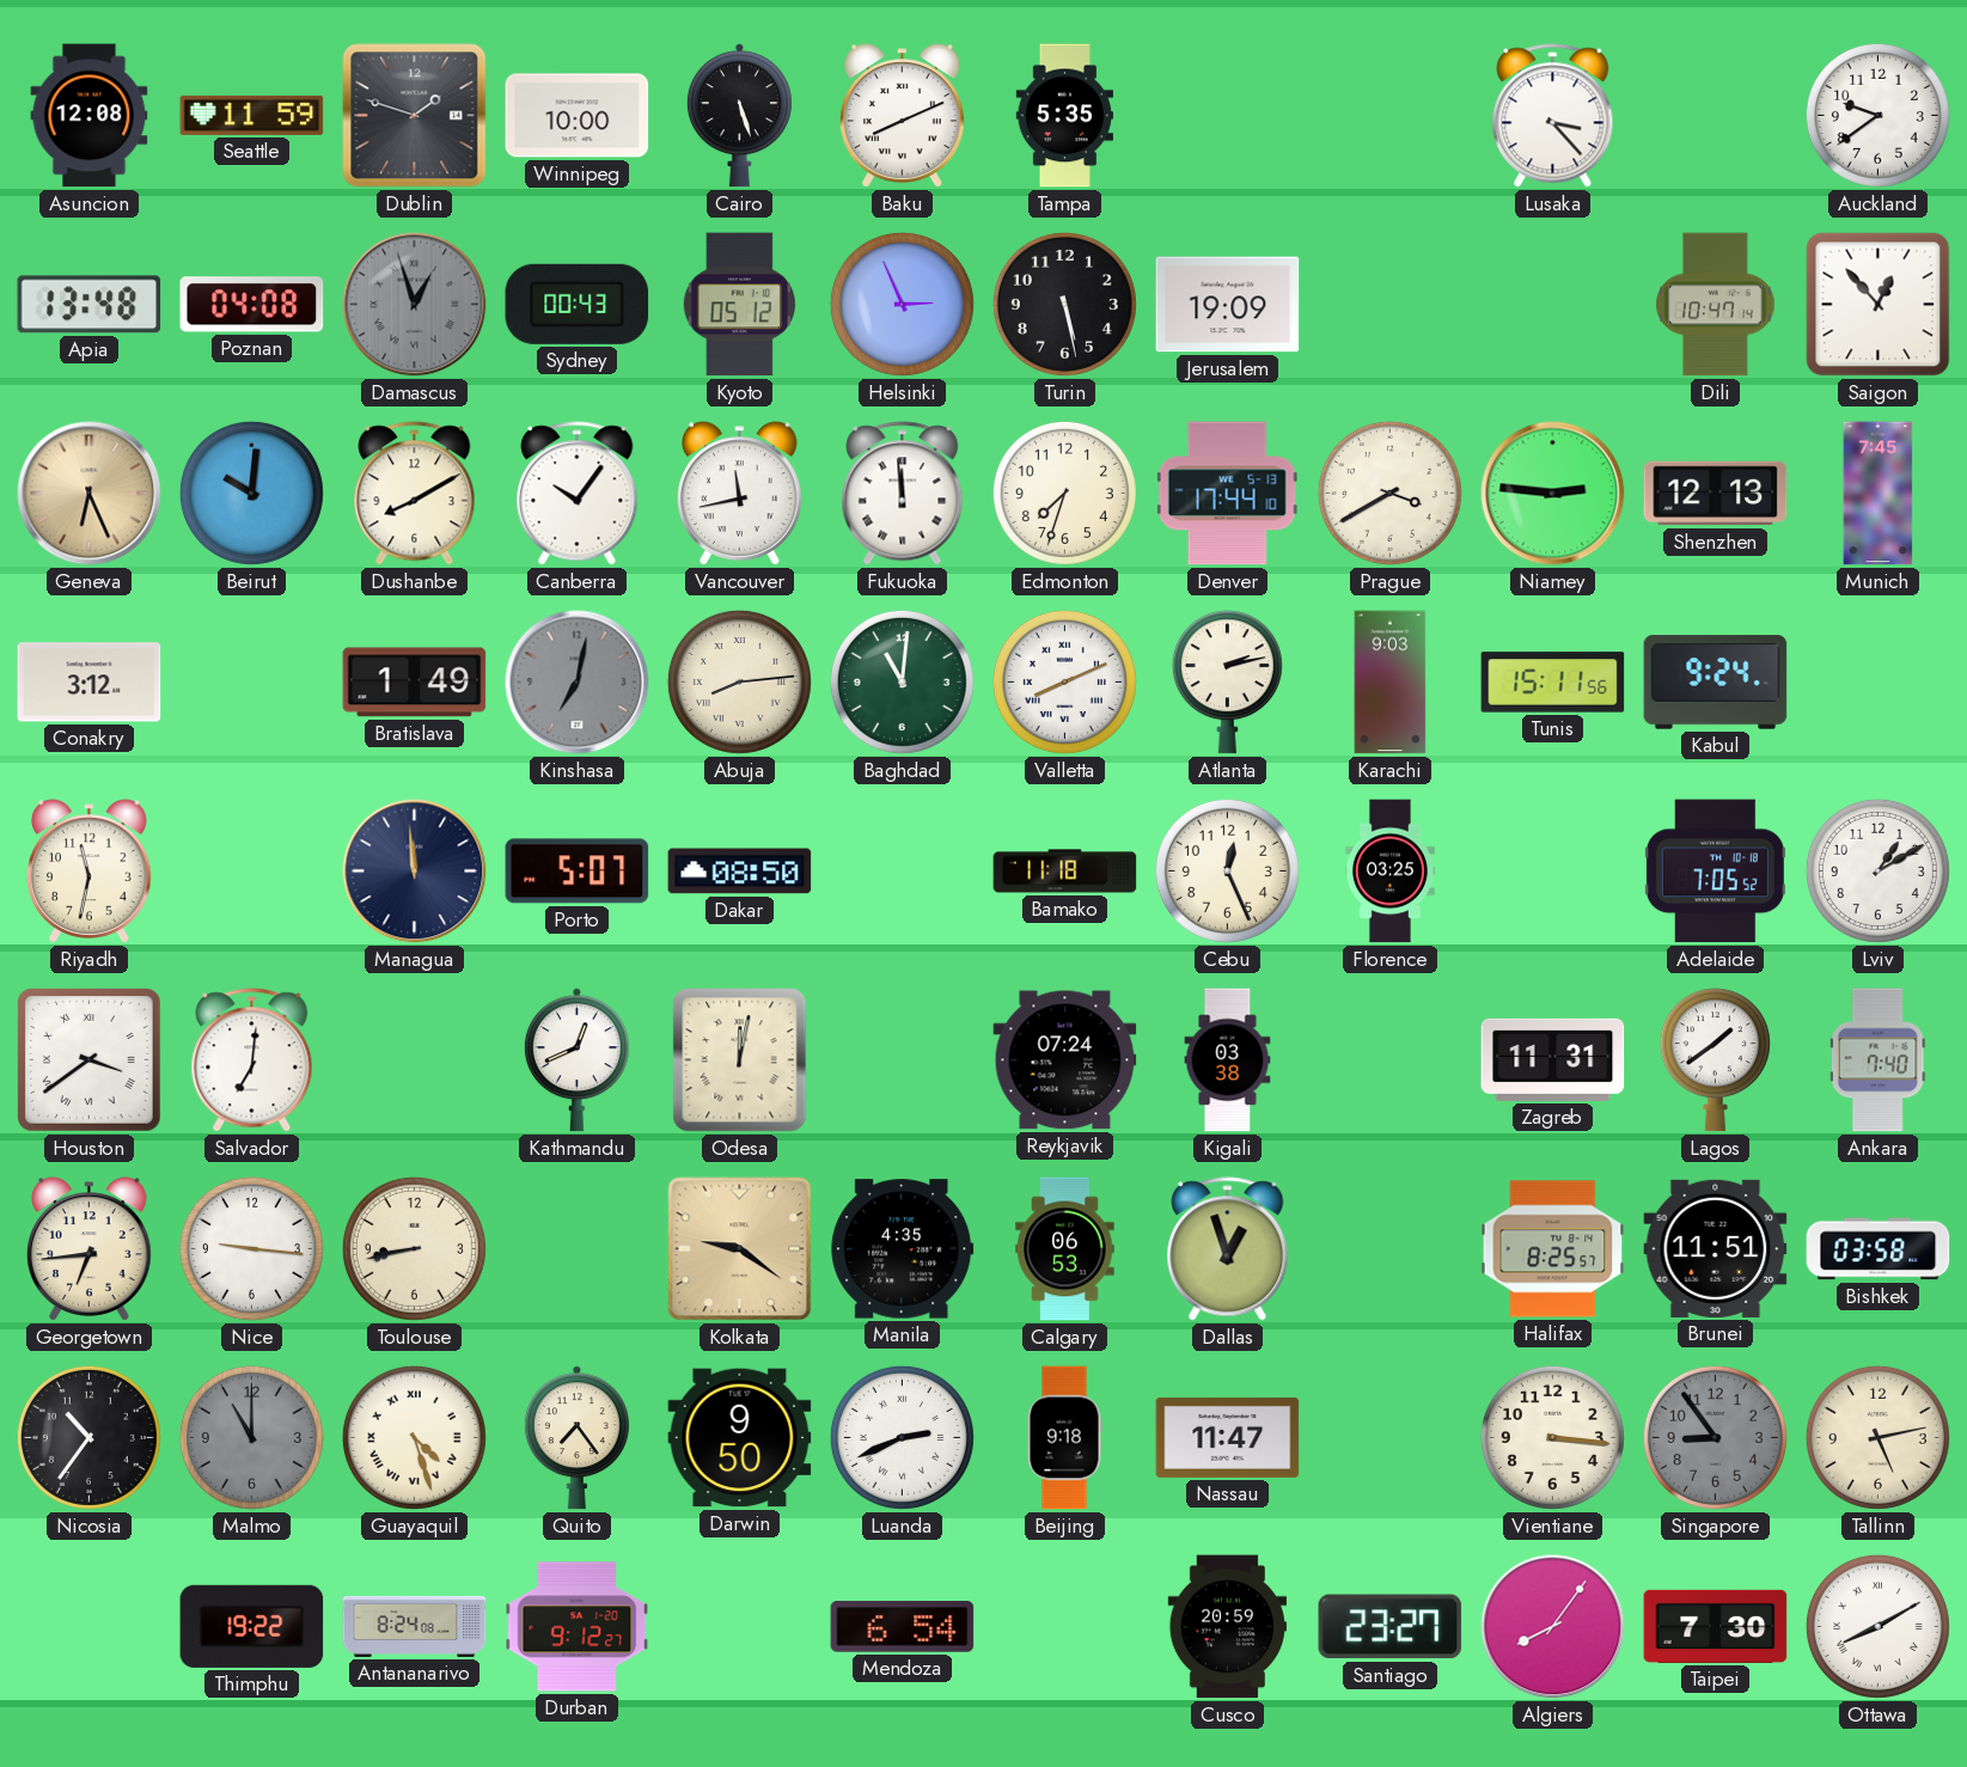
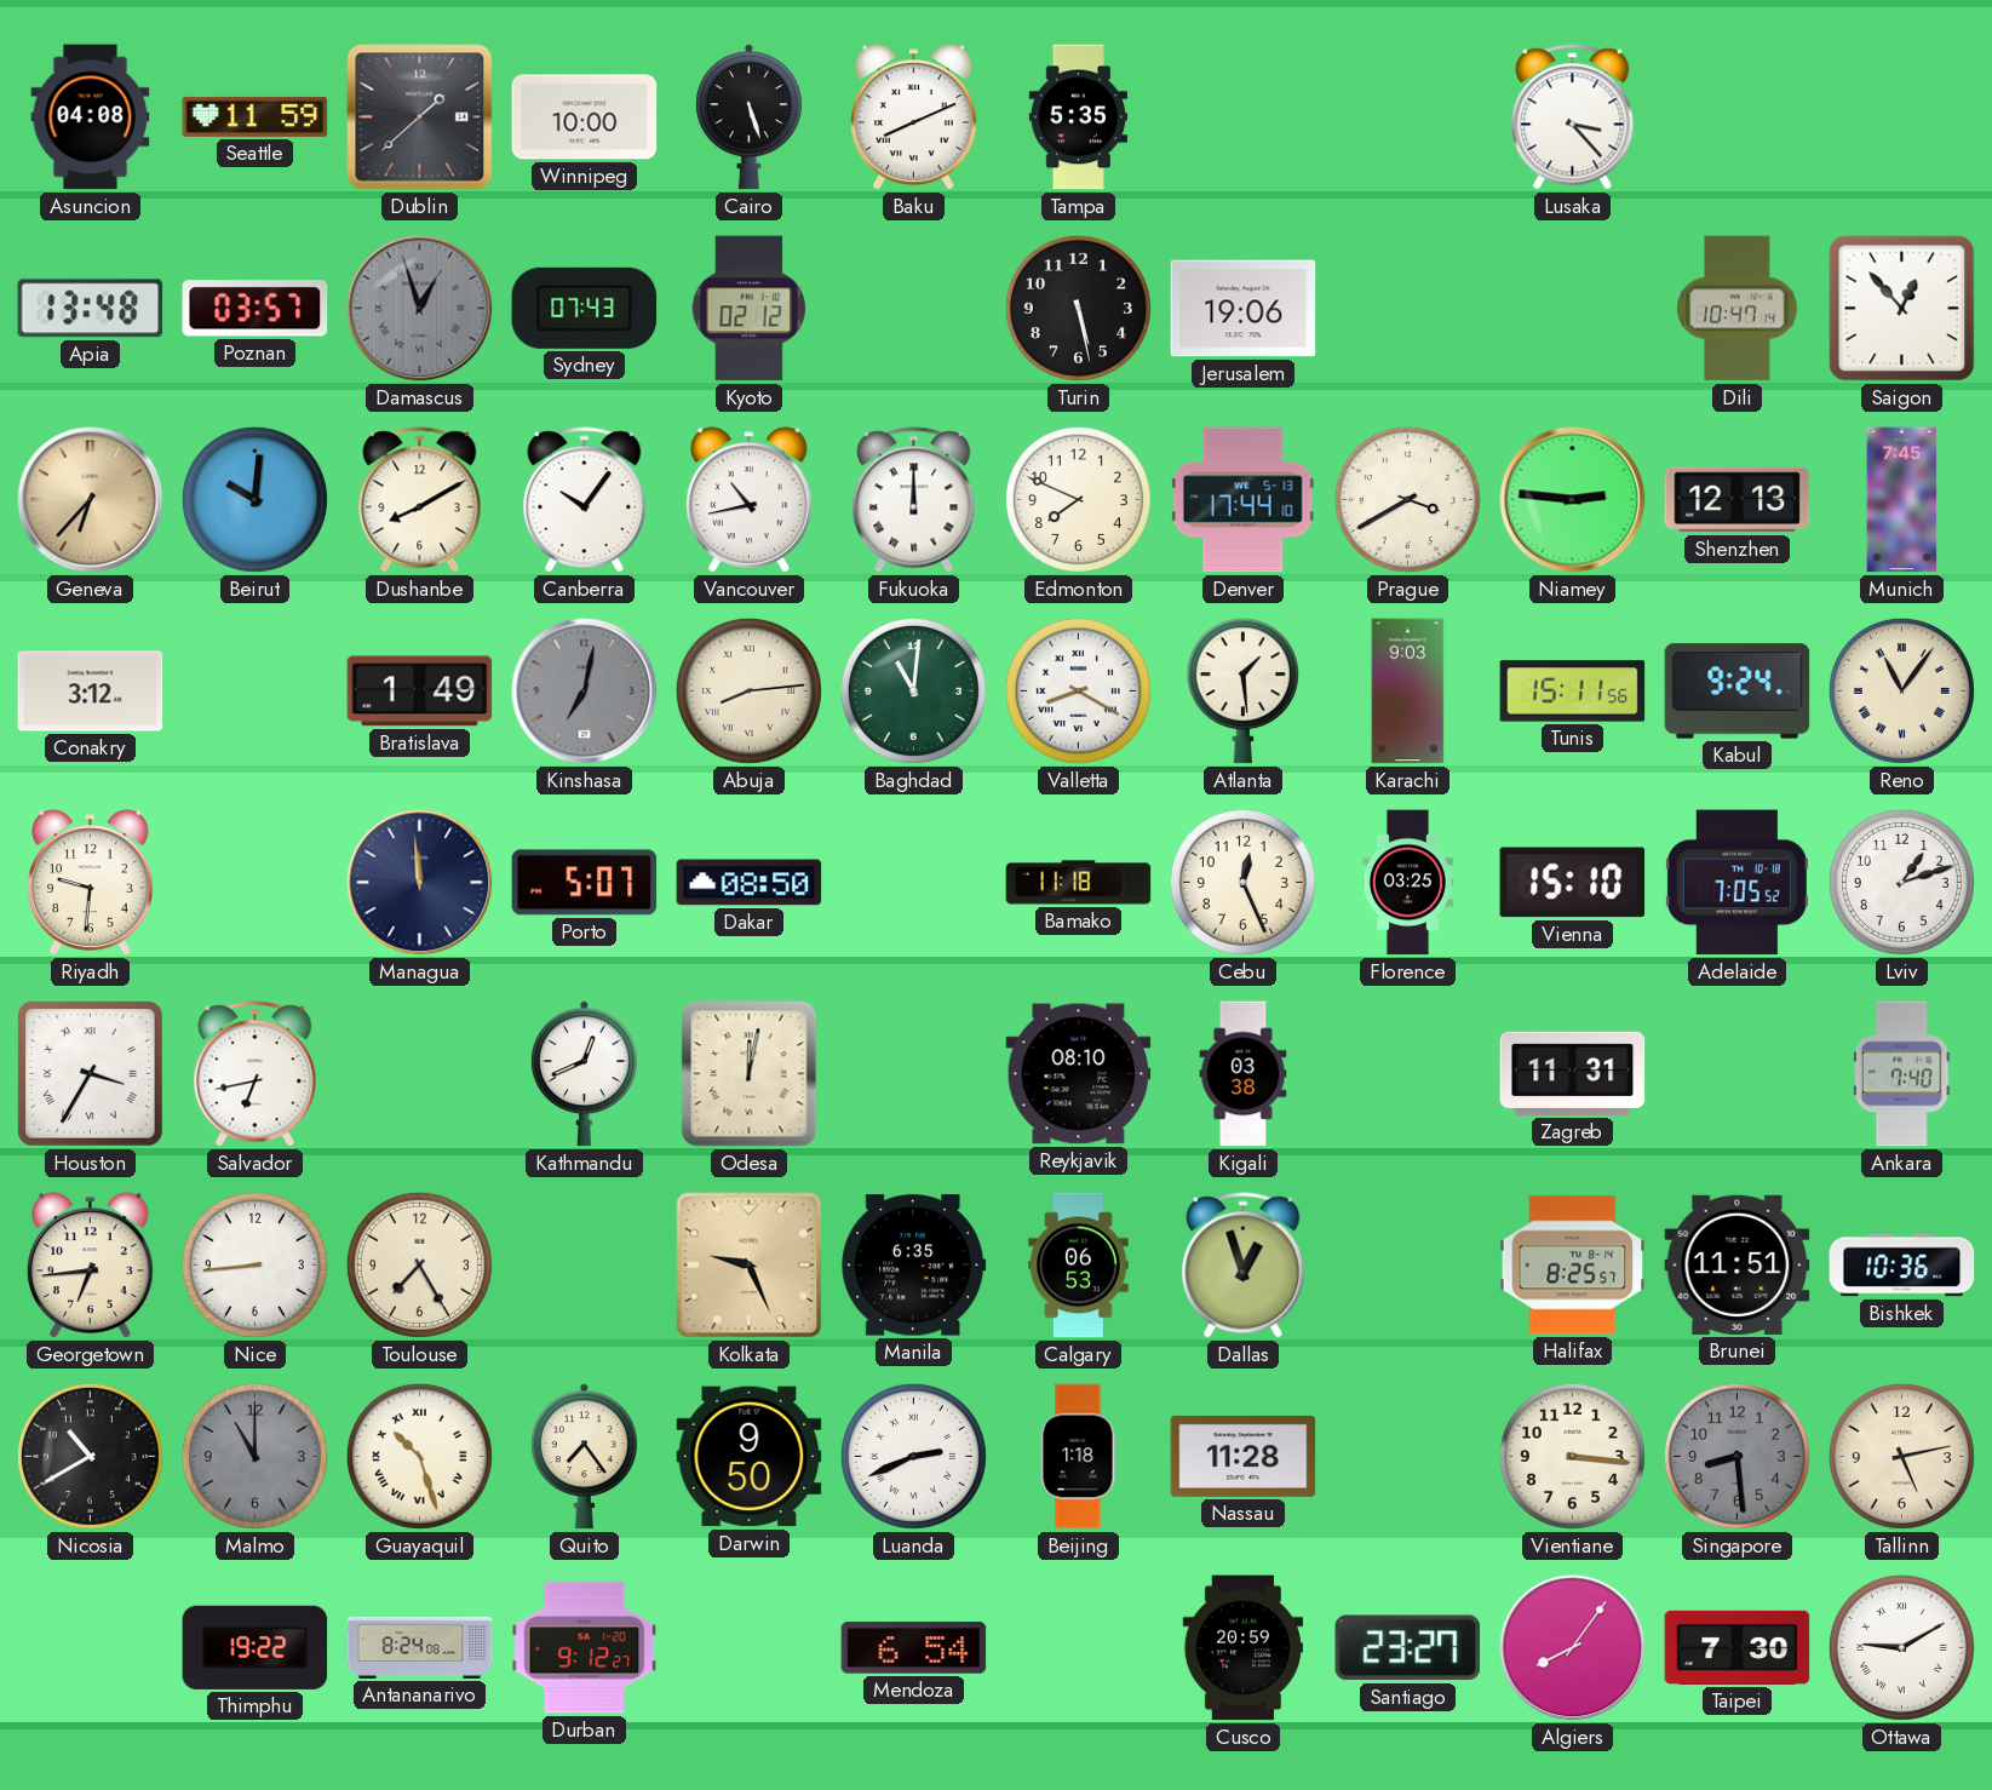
Asuncion: 12:08 -> 04:08
Dublin: 1:48 -> 1:38
Auckland: 9:39 -> none
Poznan: 04:08 -> 03:57
Sydney: 00:43 -> 07:43
Kyoto: 05:12 -> 02:12
Helsinki: 2:56 -> none
Jerusalem: 19:09 -> 19:06
Geneva: 6:26 -> 6:37
Vancouver: 11:43 -> 10:43
Fukuoka: 11:59 -> 12:00
Edmonton: 7:33 -> 7:49
Valletta: 8:11 -> 8:20
Atlanta: 2:13 -> 1:29
Reno: none -> 11:06
Riyadh: 11:32 -> 9:31
Vienna: none -> 15:10
Lviv: 1:10 -> 1:12
Houston: 3:39 -> 3:35
Salvador: 7:01 -> 6:43
Reykjavik: 07:24 -> 08:10
Lagos: 1:39 -> none
Nice: 9:16 -> 8:44
Toulouse: 8:43 -> 7:25
Kolkata: 9:21 -> 9:26
Manila: 4:35 -> 6:35
Bishkek: 03:58 -> 10:36
Nicosia: 10:36 -> 10:40
Guayaquil: 4:27 -> 10:27
Beijing: 9:18 -> 1:18
Nassau: 11:47 -> 11:28
Singapore: 8:54 -> 8:29
Ottawa: 8:10 -> 9:10
